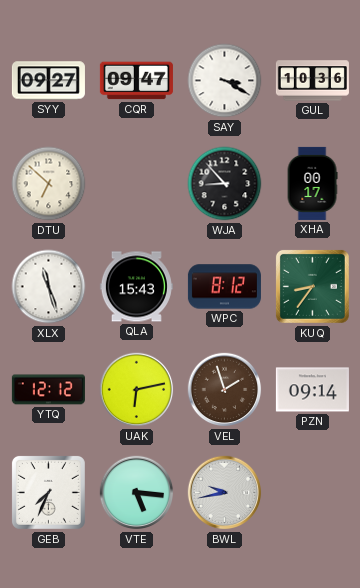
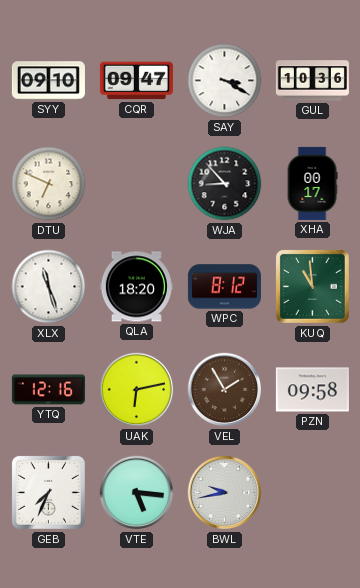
SYY: 09:27 -> 09:10
DTU: 6:52 -> 6:49
QLA: 15:43 -> 18:20
KUQ: 8:36 -> 10:59
YTQ: 12:12 -> 12:16
VEL: 1:57 -> 1:55
PZN: 09:14 -> 09:58
